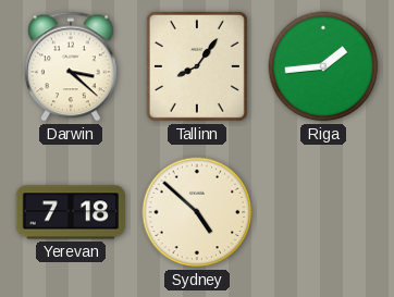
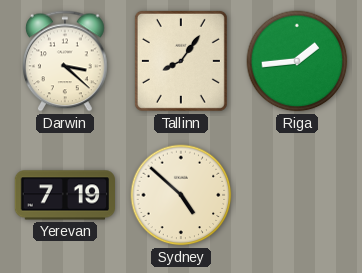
Yerevan: 7:18 -> 7:19
